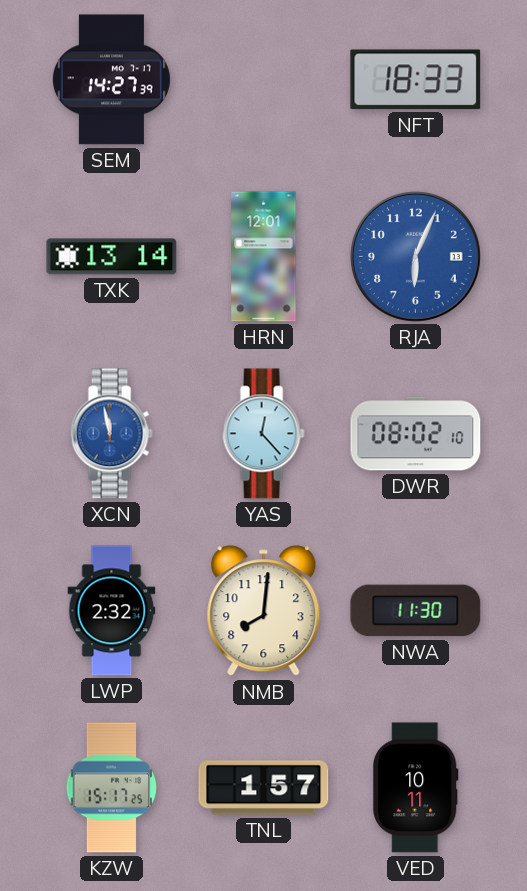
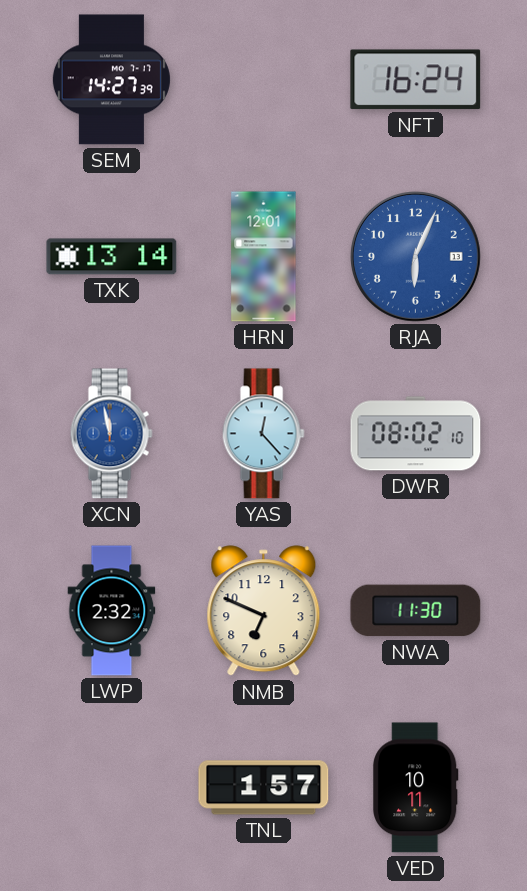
NFT: 18:33 -> 16:24
NMB: 8:01 -> 6:49
KZW: 15:17 -> none
